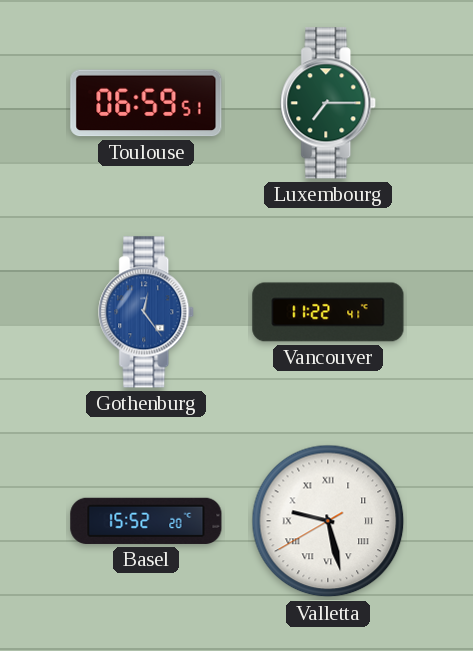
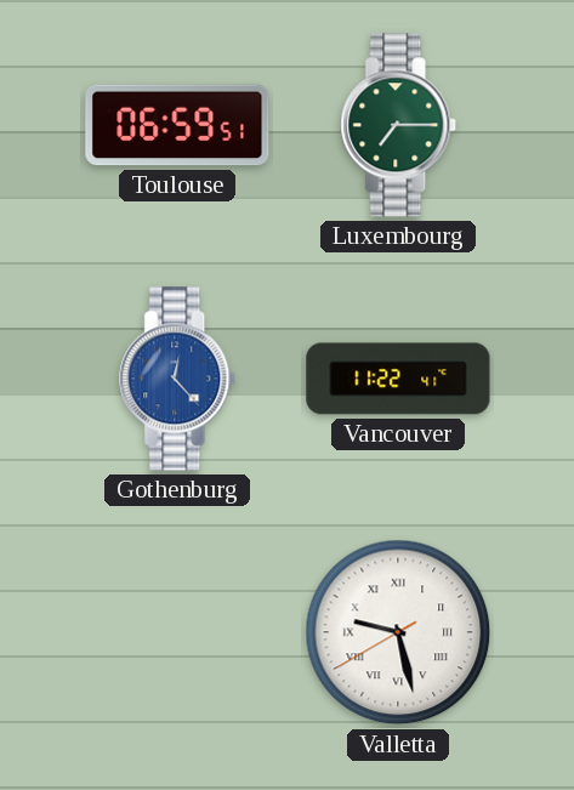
Gothenburg: 12:24 -> 12:23
Basel: 15:52 -> none
